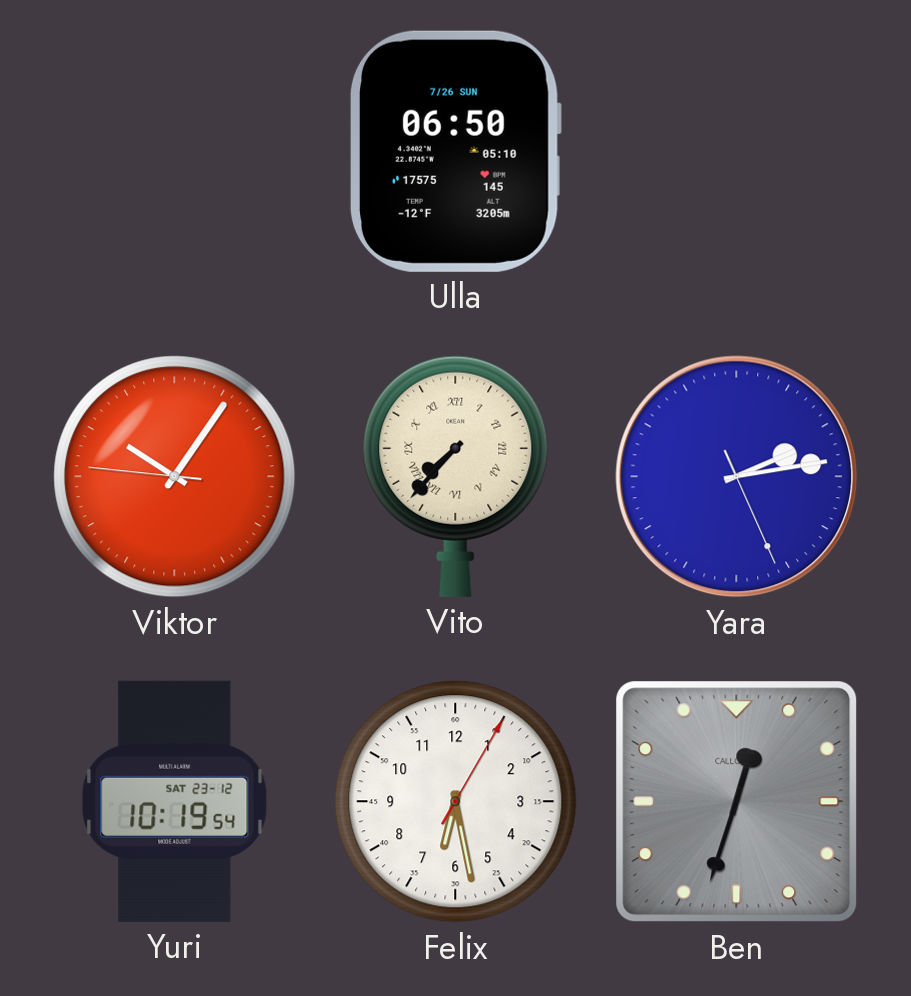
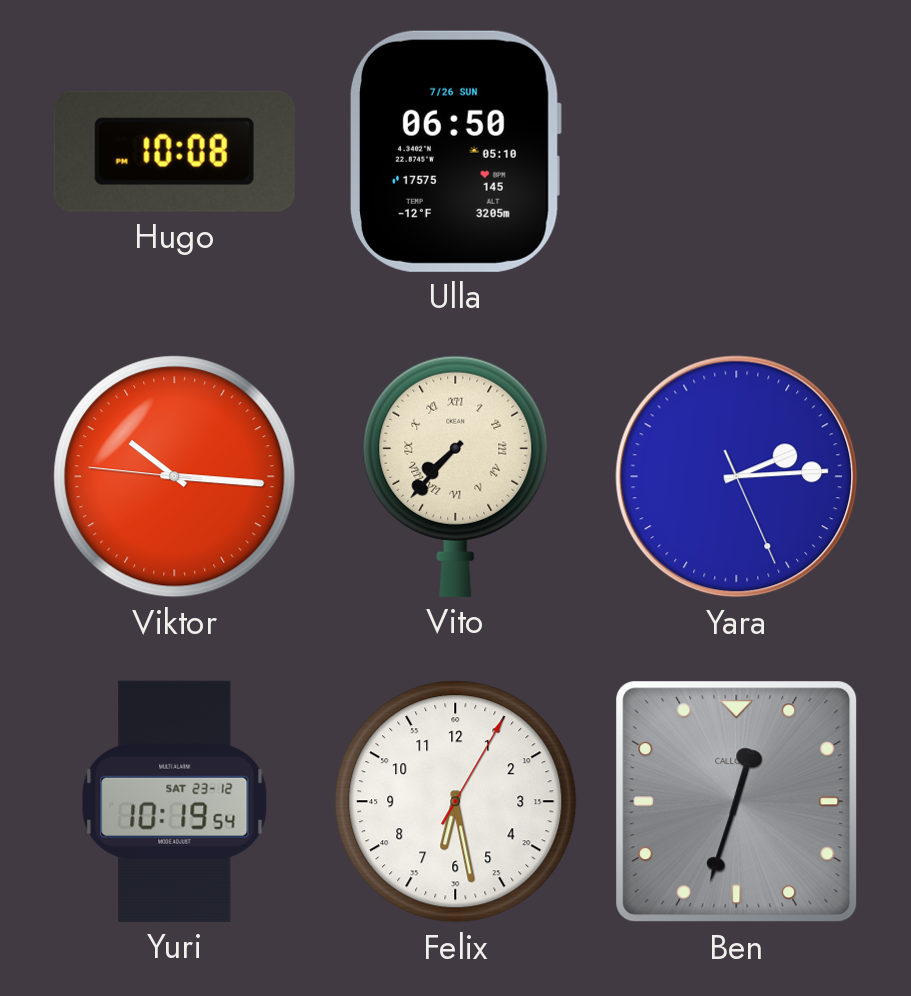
Hugo: none -> 10:08
Viktor: 10:05 -> 10:15
Yara: 2:13 -> 2:14
